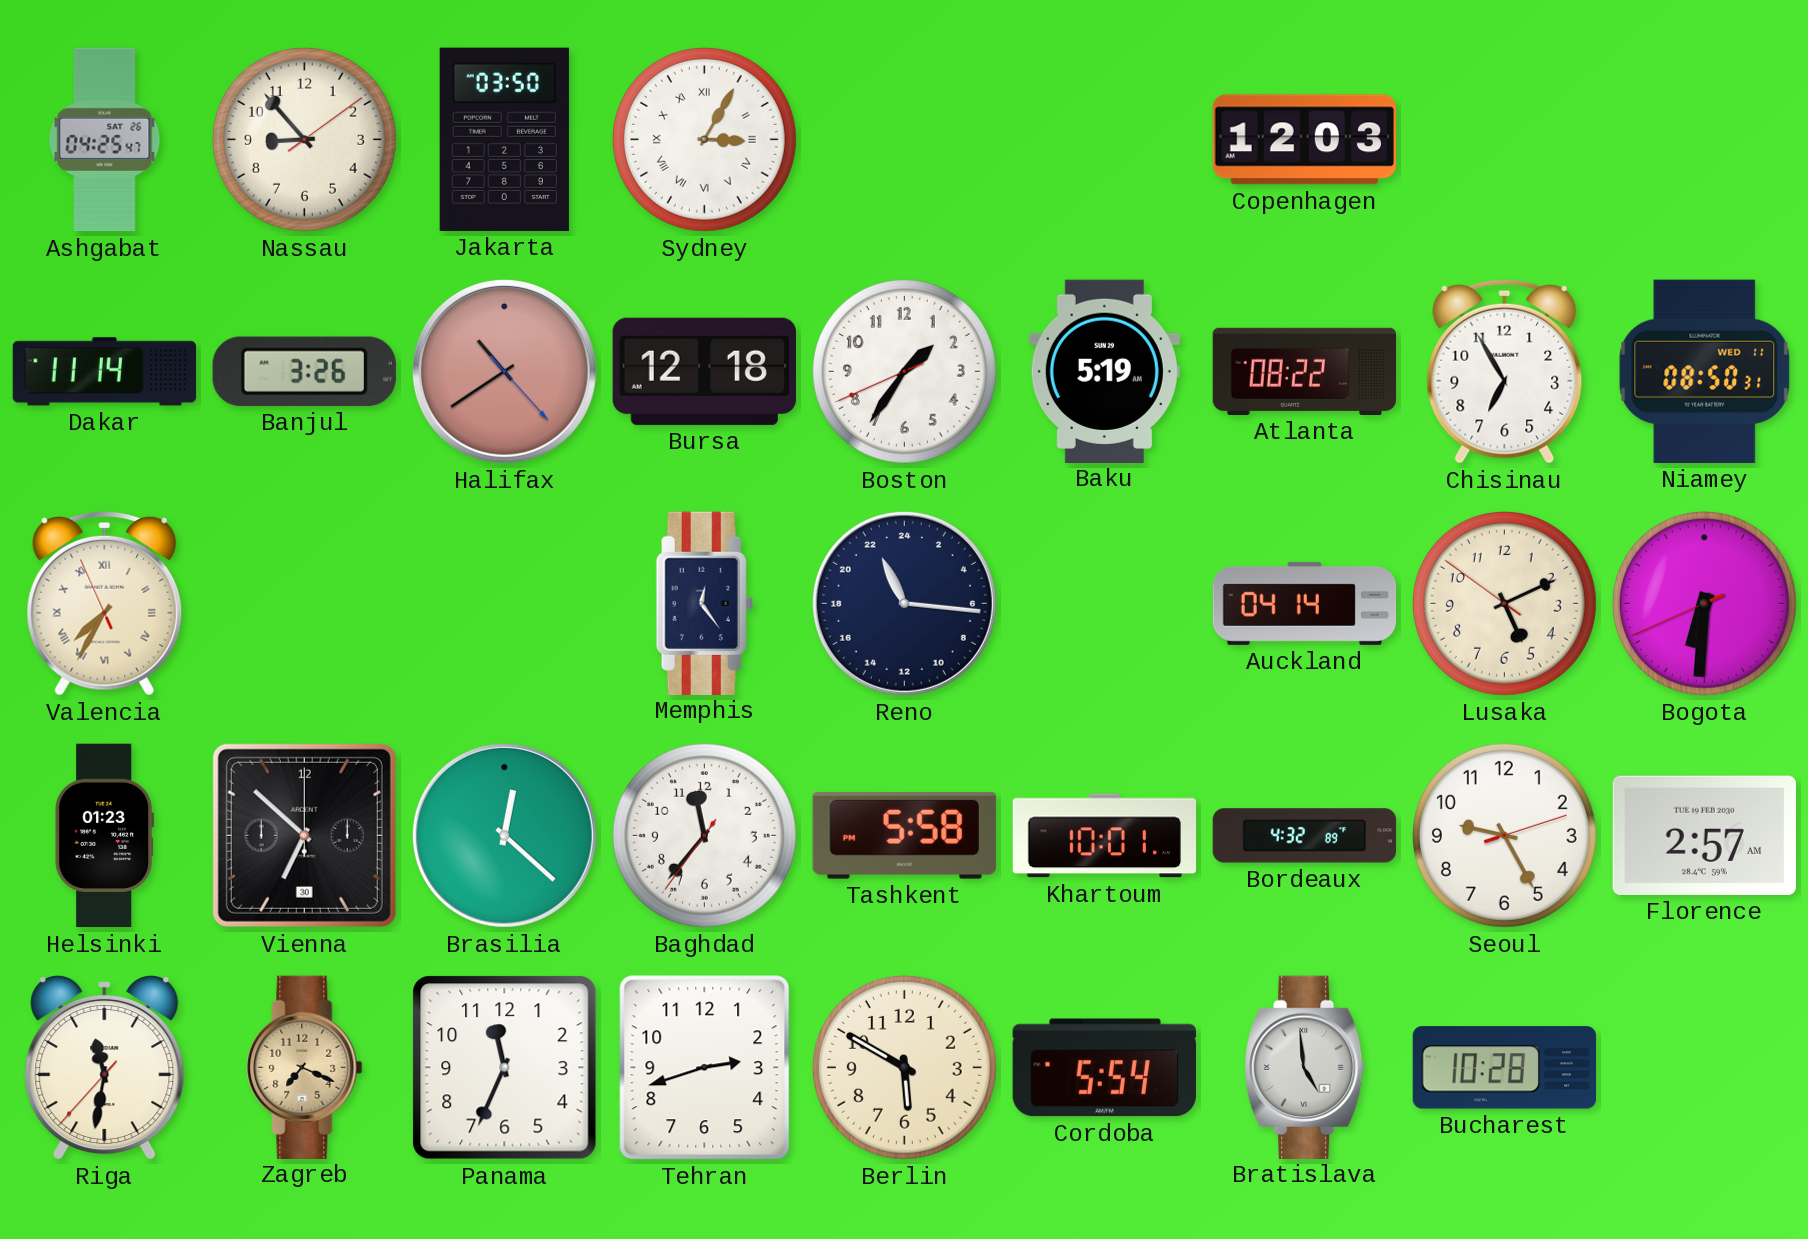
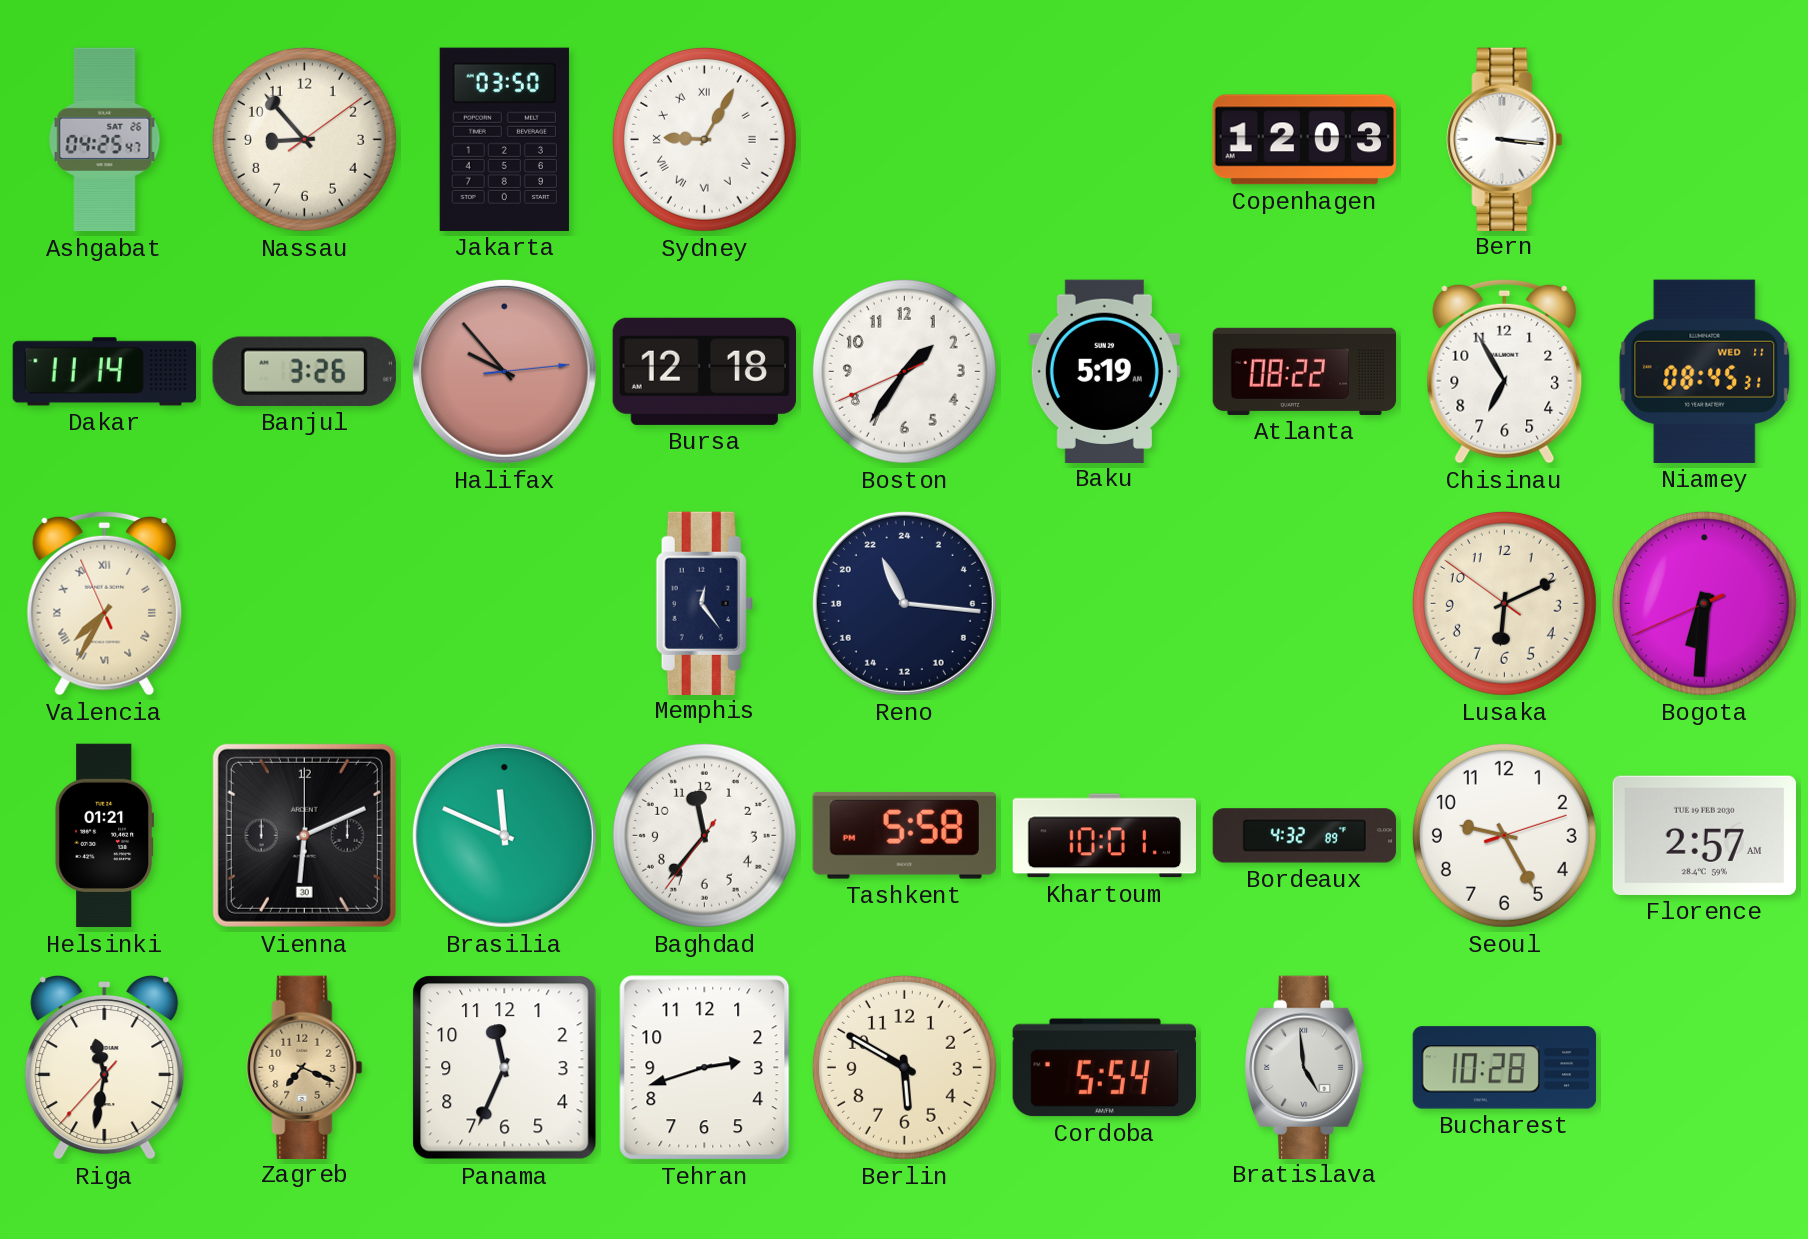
Sydney: 3:05 -> 9:05
Bern: none -> 3:16
Halifax: 10:39 -> 9:53
Niamey: 08:50 -> 08:45
Auckland: 04:14 -> none
Lusaka: 5:10 -> 6:10
Helsinki: 01:23 -> 01:21
Vienna: 6:52 -> 6:11
Brasilia: 12:22 -> 11:49
